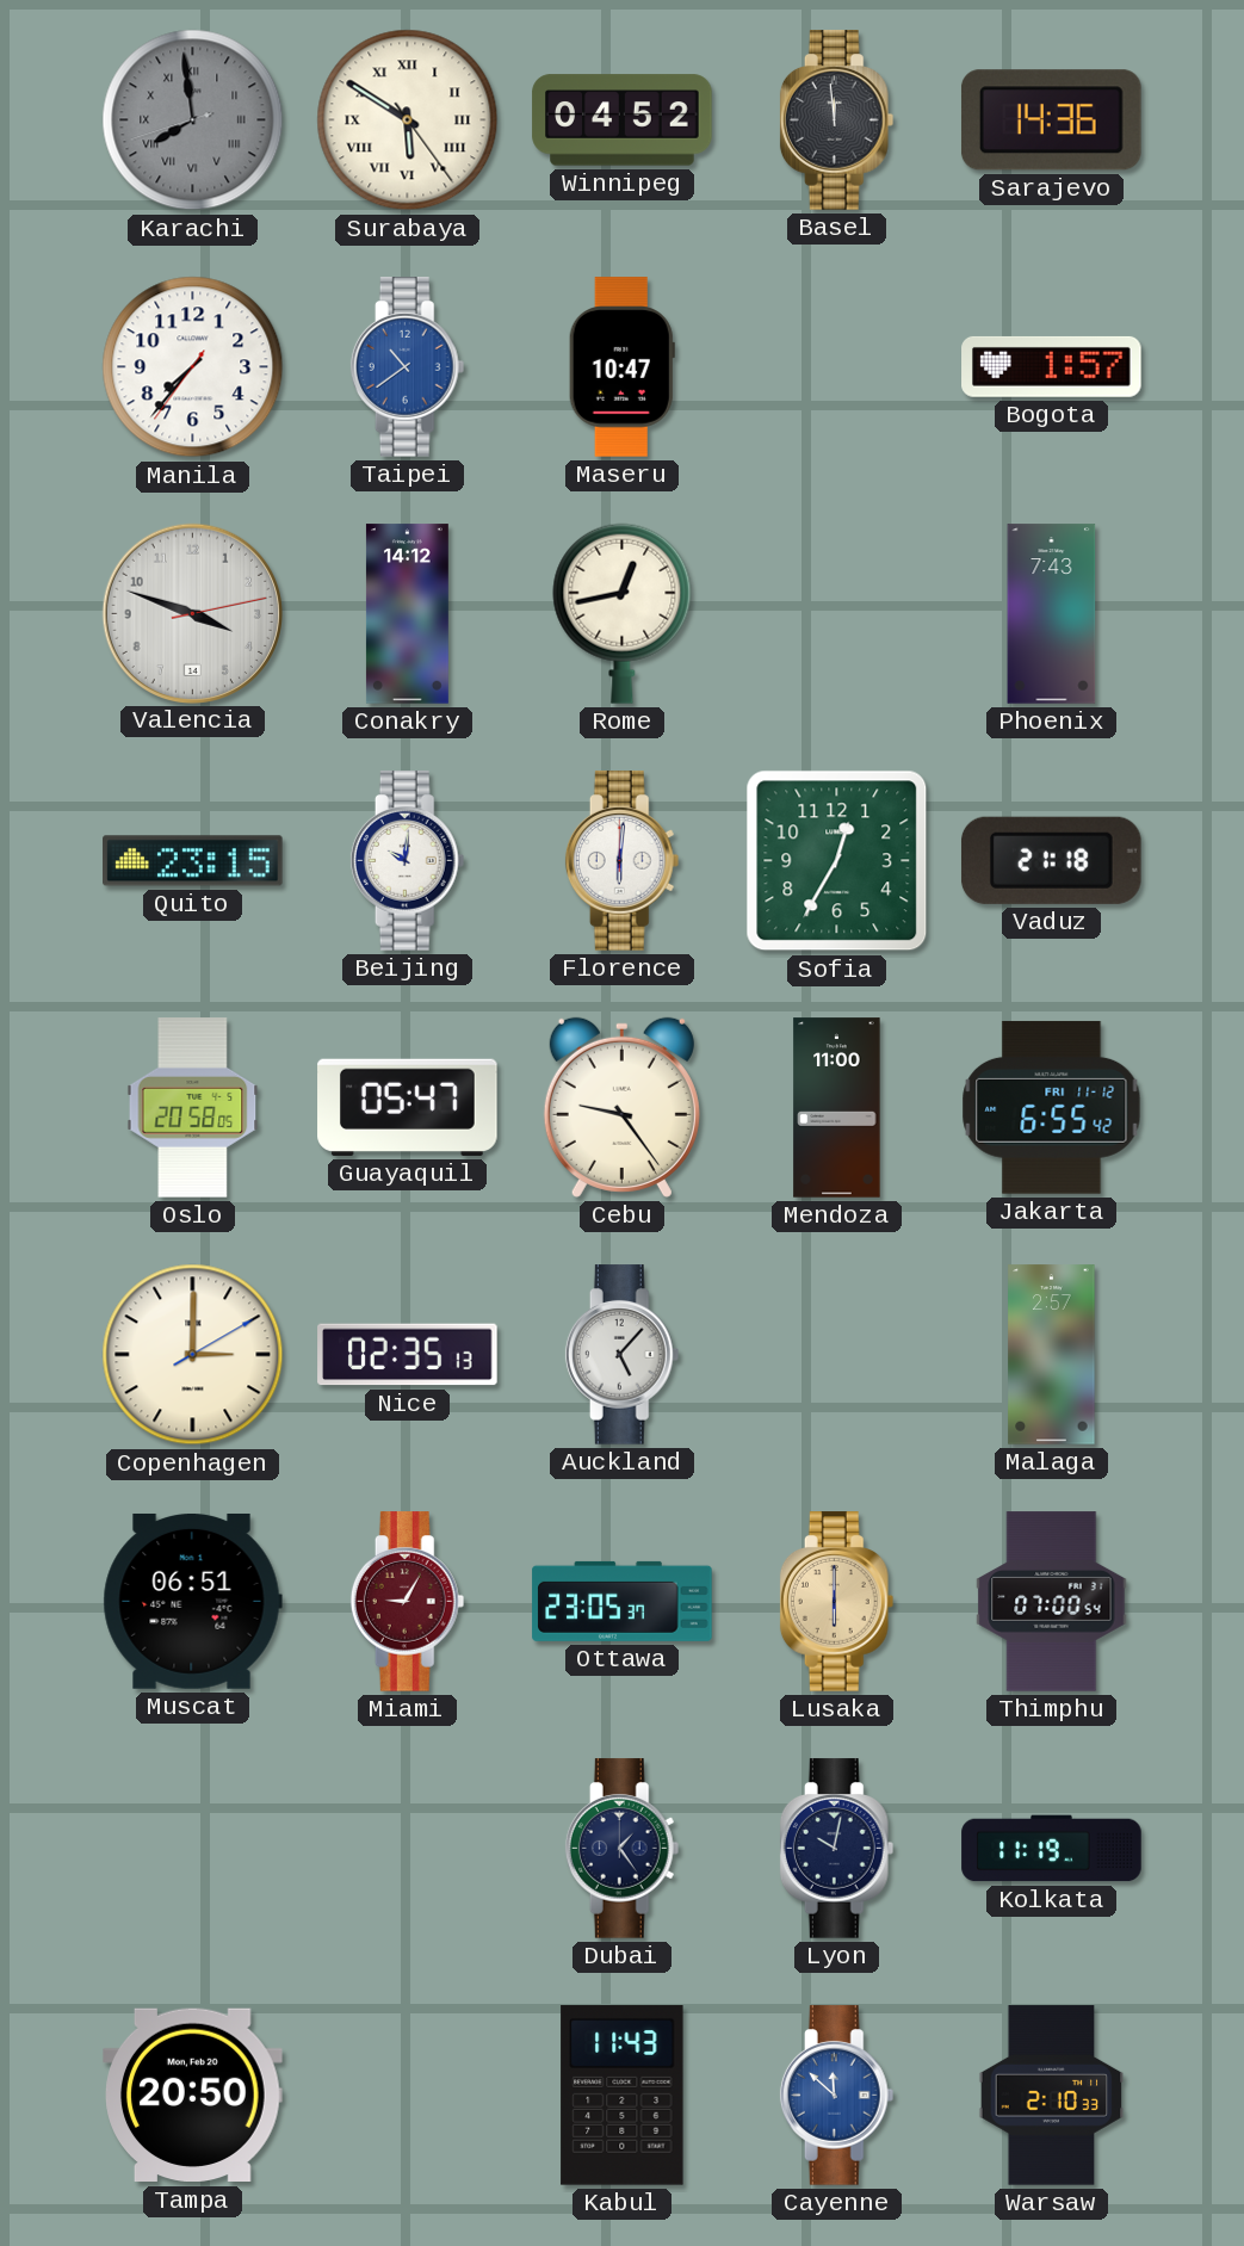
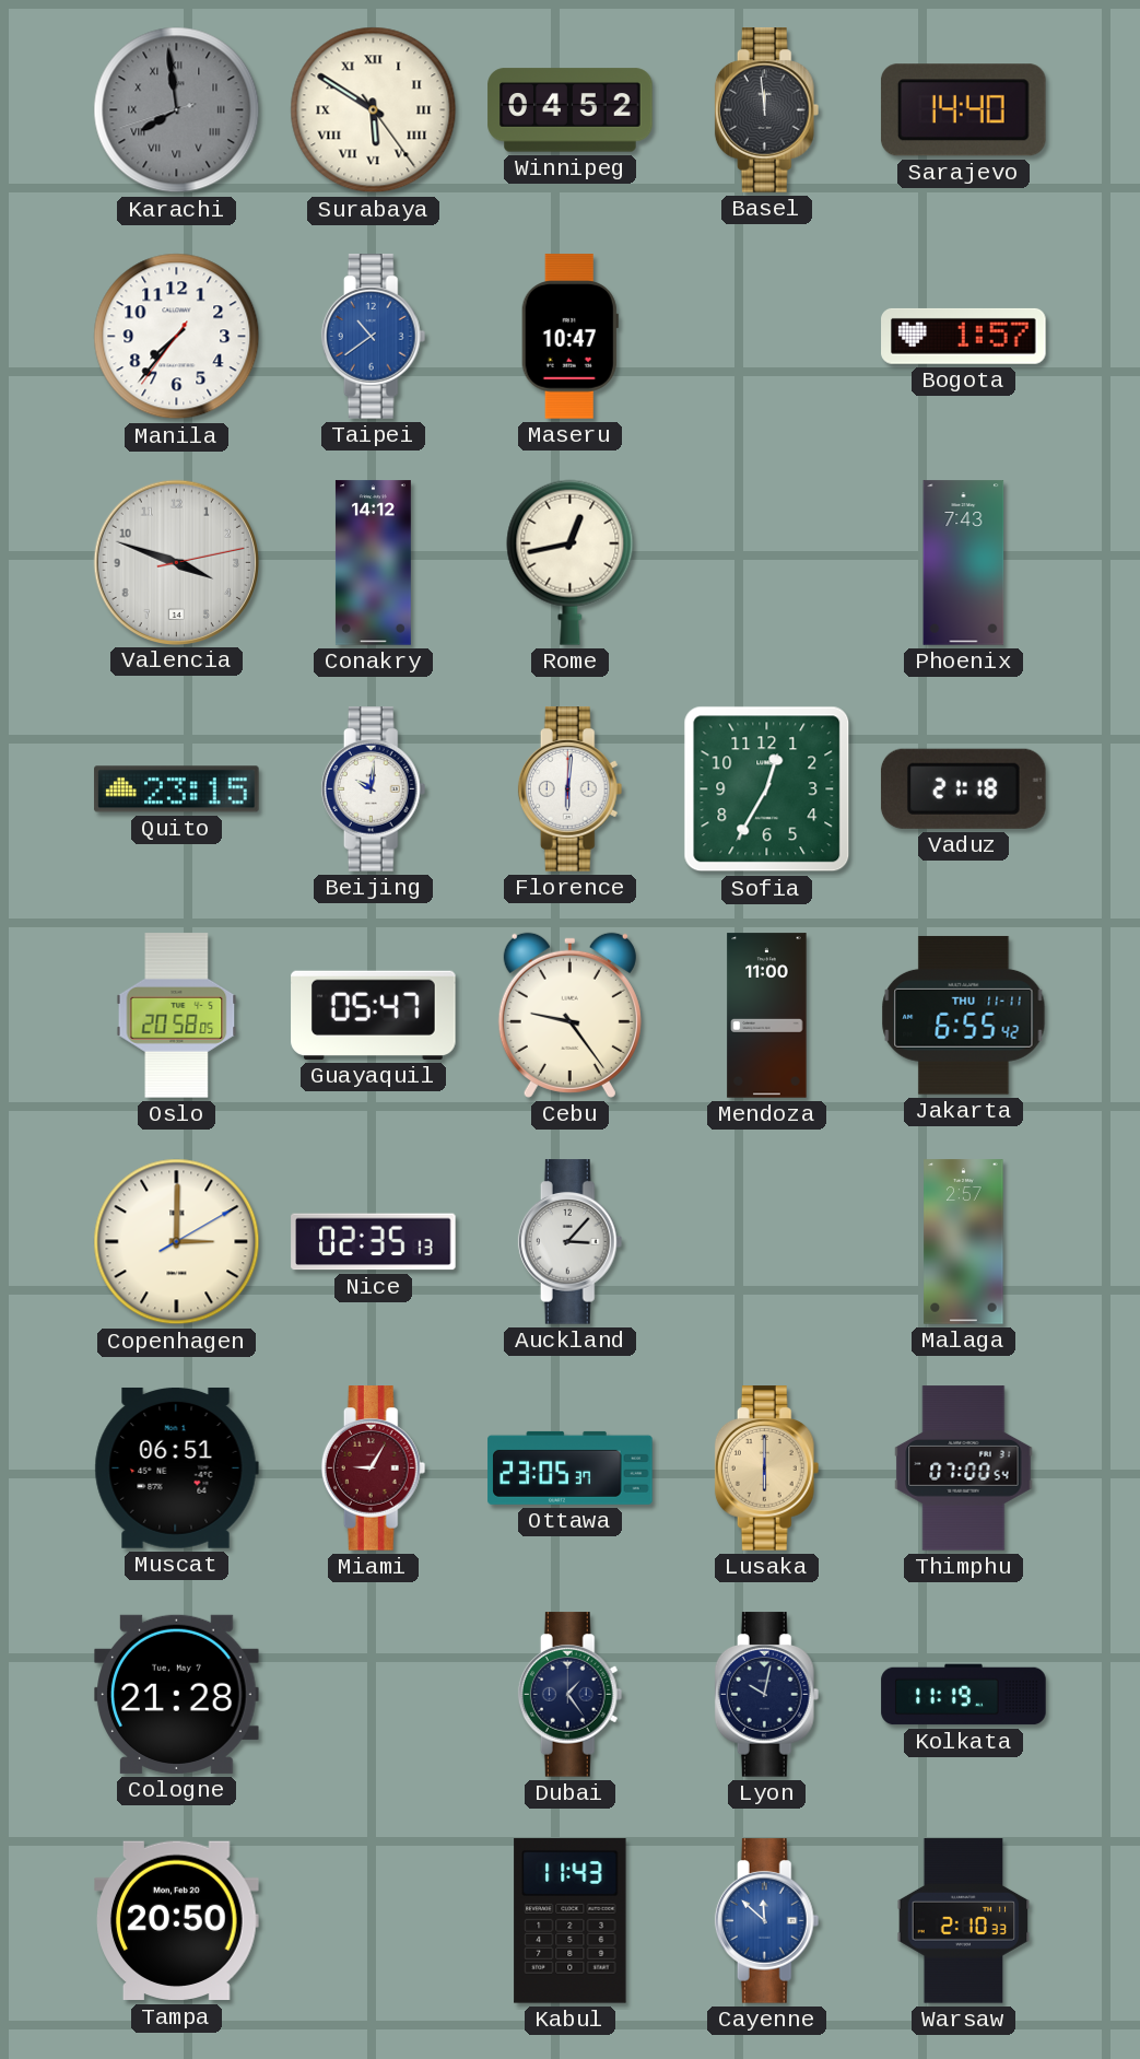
Sarajevo: 14:36 -> 14:40
Jakarta date: FRI 11-12 -> THU 11-11
Auckland: 5:07 -> 3:07
Cologne: none -> 21:28
